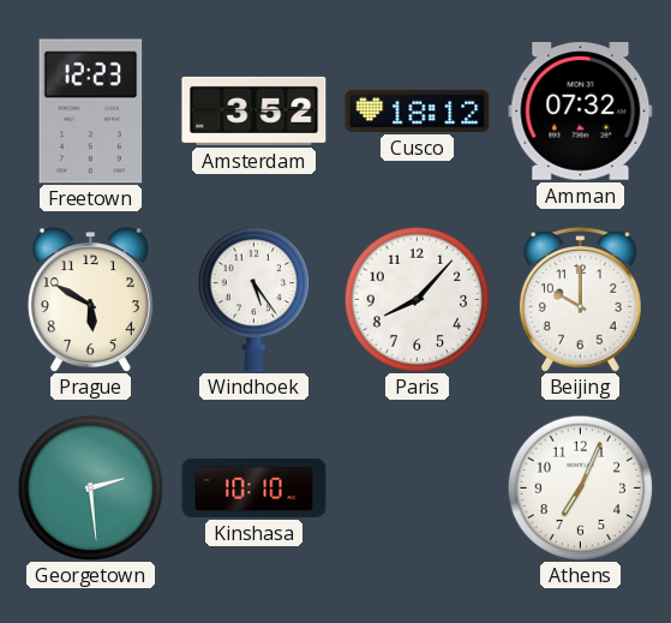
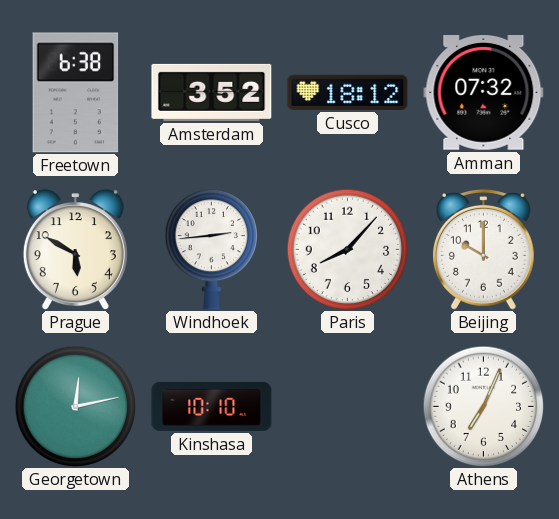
Freetown: 12:23 -> 6:38
Windhoek: 5:24 -> 2:44
Georgetown: 2:29 -> 12:13
